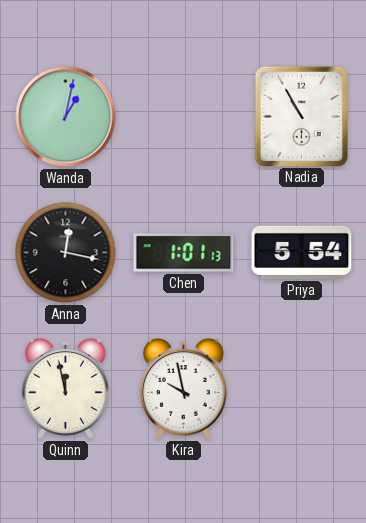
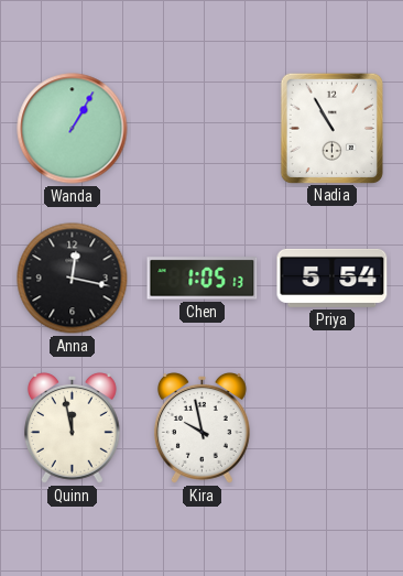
Wanda: 1:02 -> 1:05
Chen: 1:01 -> 1:05
